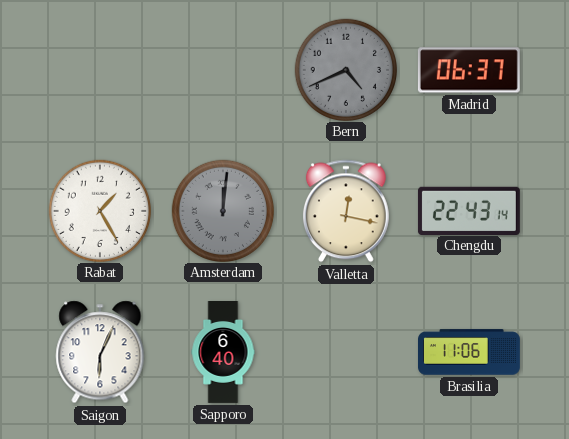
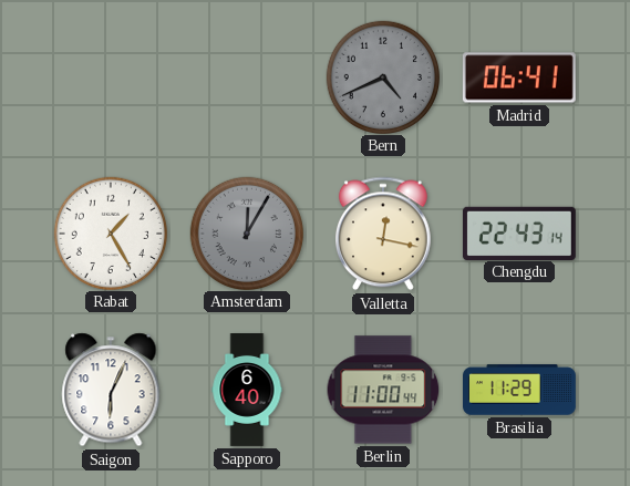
Madrid: 06:37 -> 06:41
Amsterdam: 12:01 -> 12:05
Berlin: none -> 11:00
Brasilia: 11:06 -> 11:29
